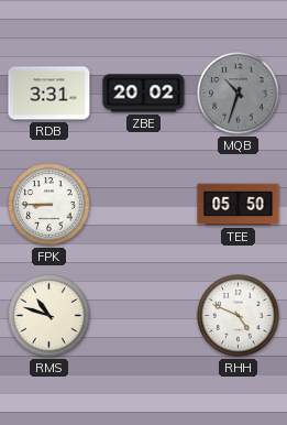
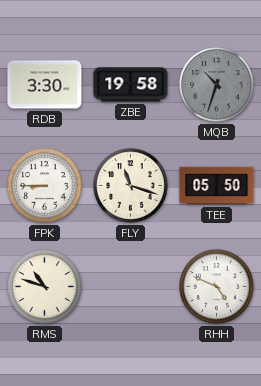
RDB: 3:31 -> 3:30
ZBE: 20:02 -> 19:58
FLY: none -> 11:18
